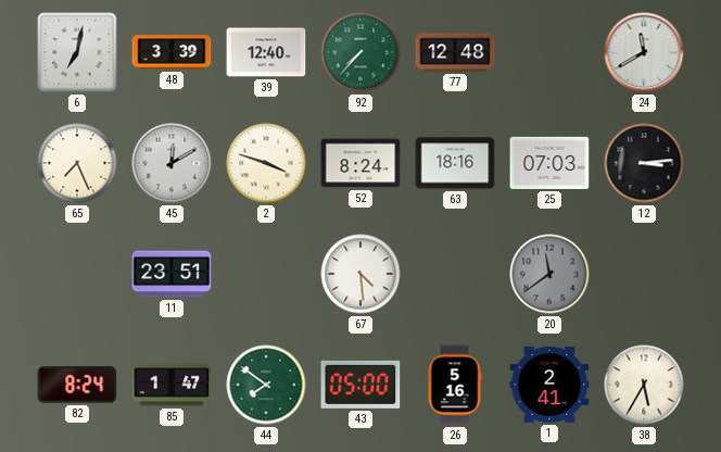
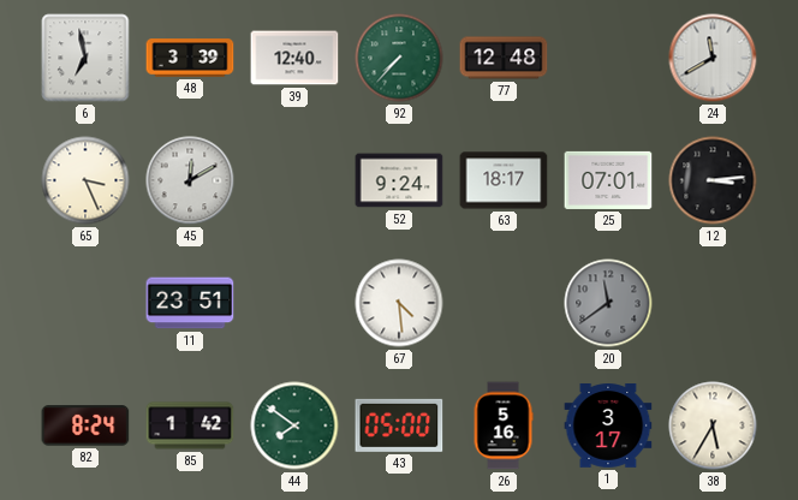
6: 7:02 -> 6:58
65: 7:26 -> 3:26
2: 3:48 -> none
52: 8:24 -> 9:24
63: 18:16 -> 18:17
25: 07:03 -> 07:01
85: 1:47 -> 1:42
1: 2:41 -> 3:17
